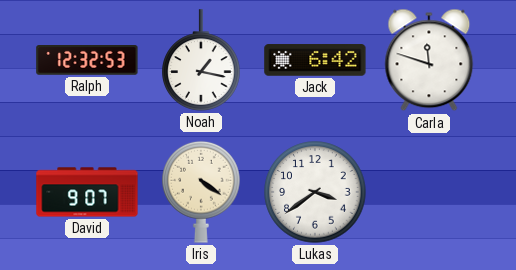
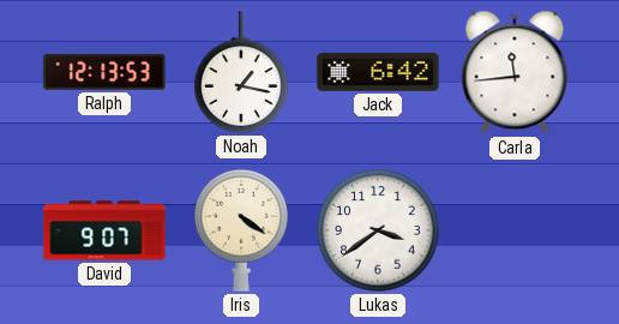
Ralph: 12:32 -> 12:13
Carla: 11:48 -> 11:44
